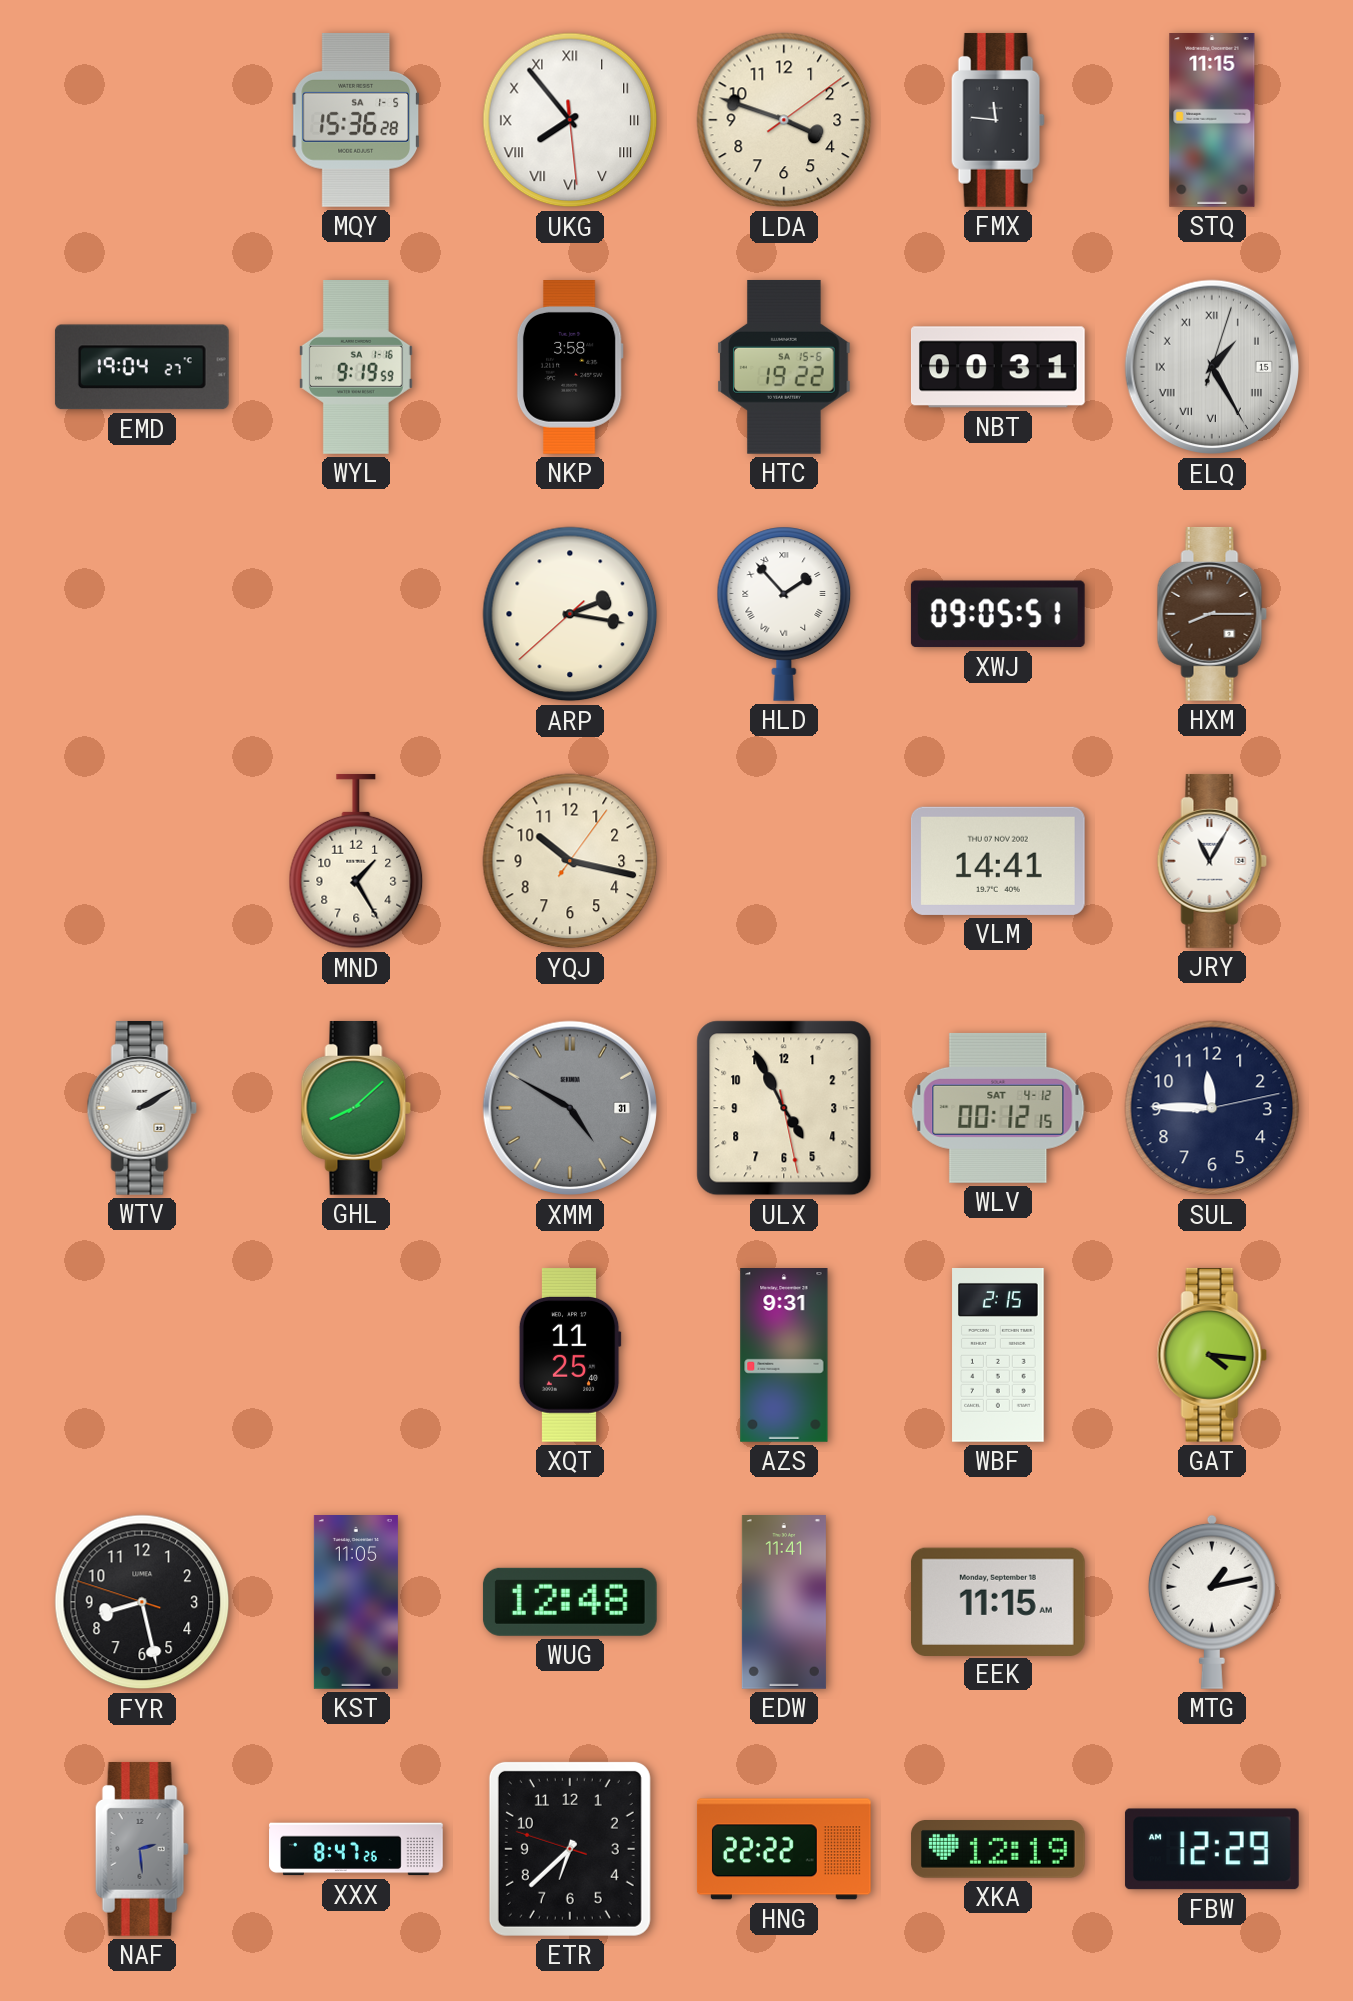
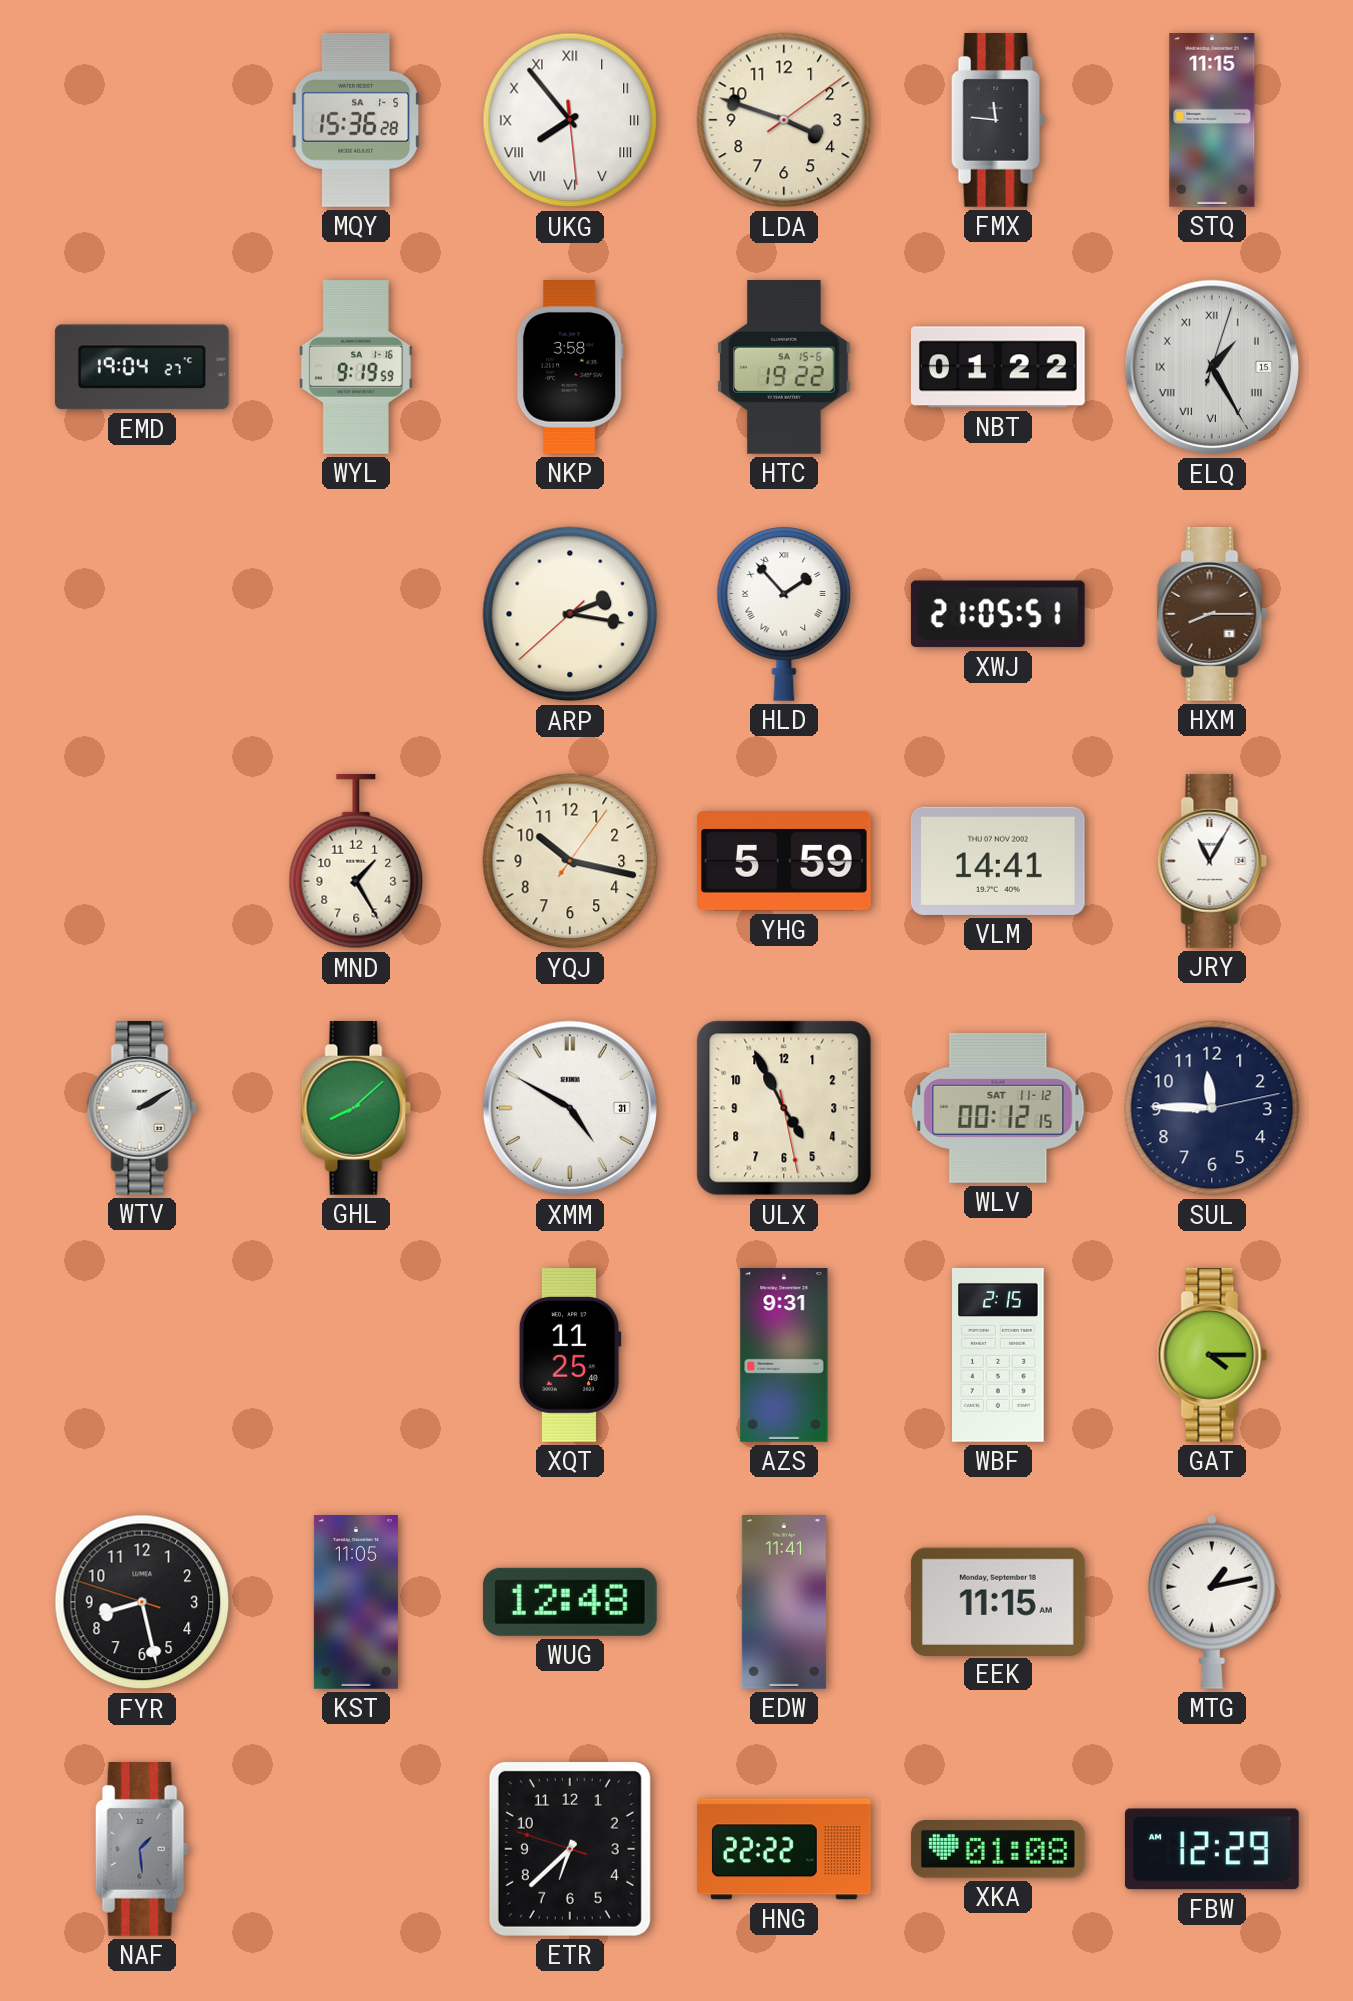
NBT: 00:31 -> 01:22
XWJ: 09:05 -> 21:05
YHG: none -> 5:59
XMM dial: grey -> white
WLV date: SAT 4-12 -> SAT 11-12
GAT: 4:16 -> 4:15
NAF: 2:29 -> 1:29
XXX: 8:47 -> none
XKA: 12:19 -> 01:08
